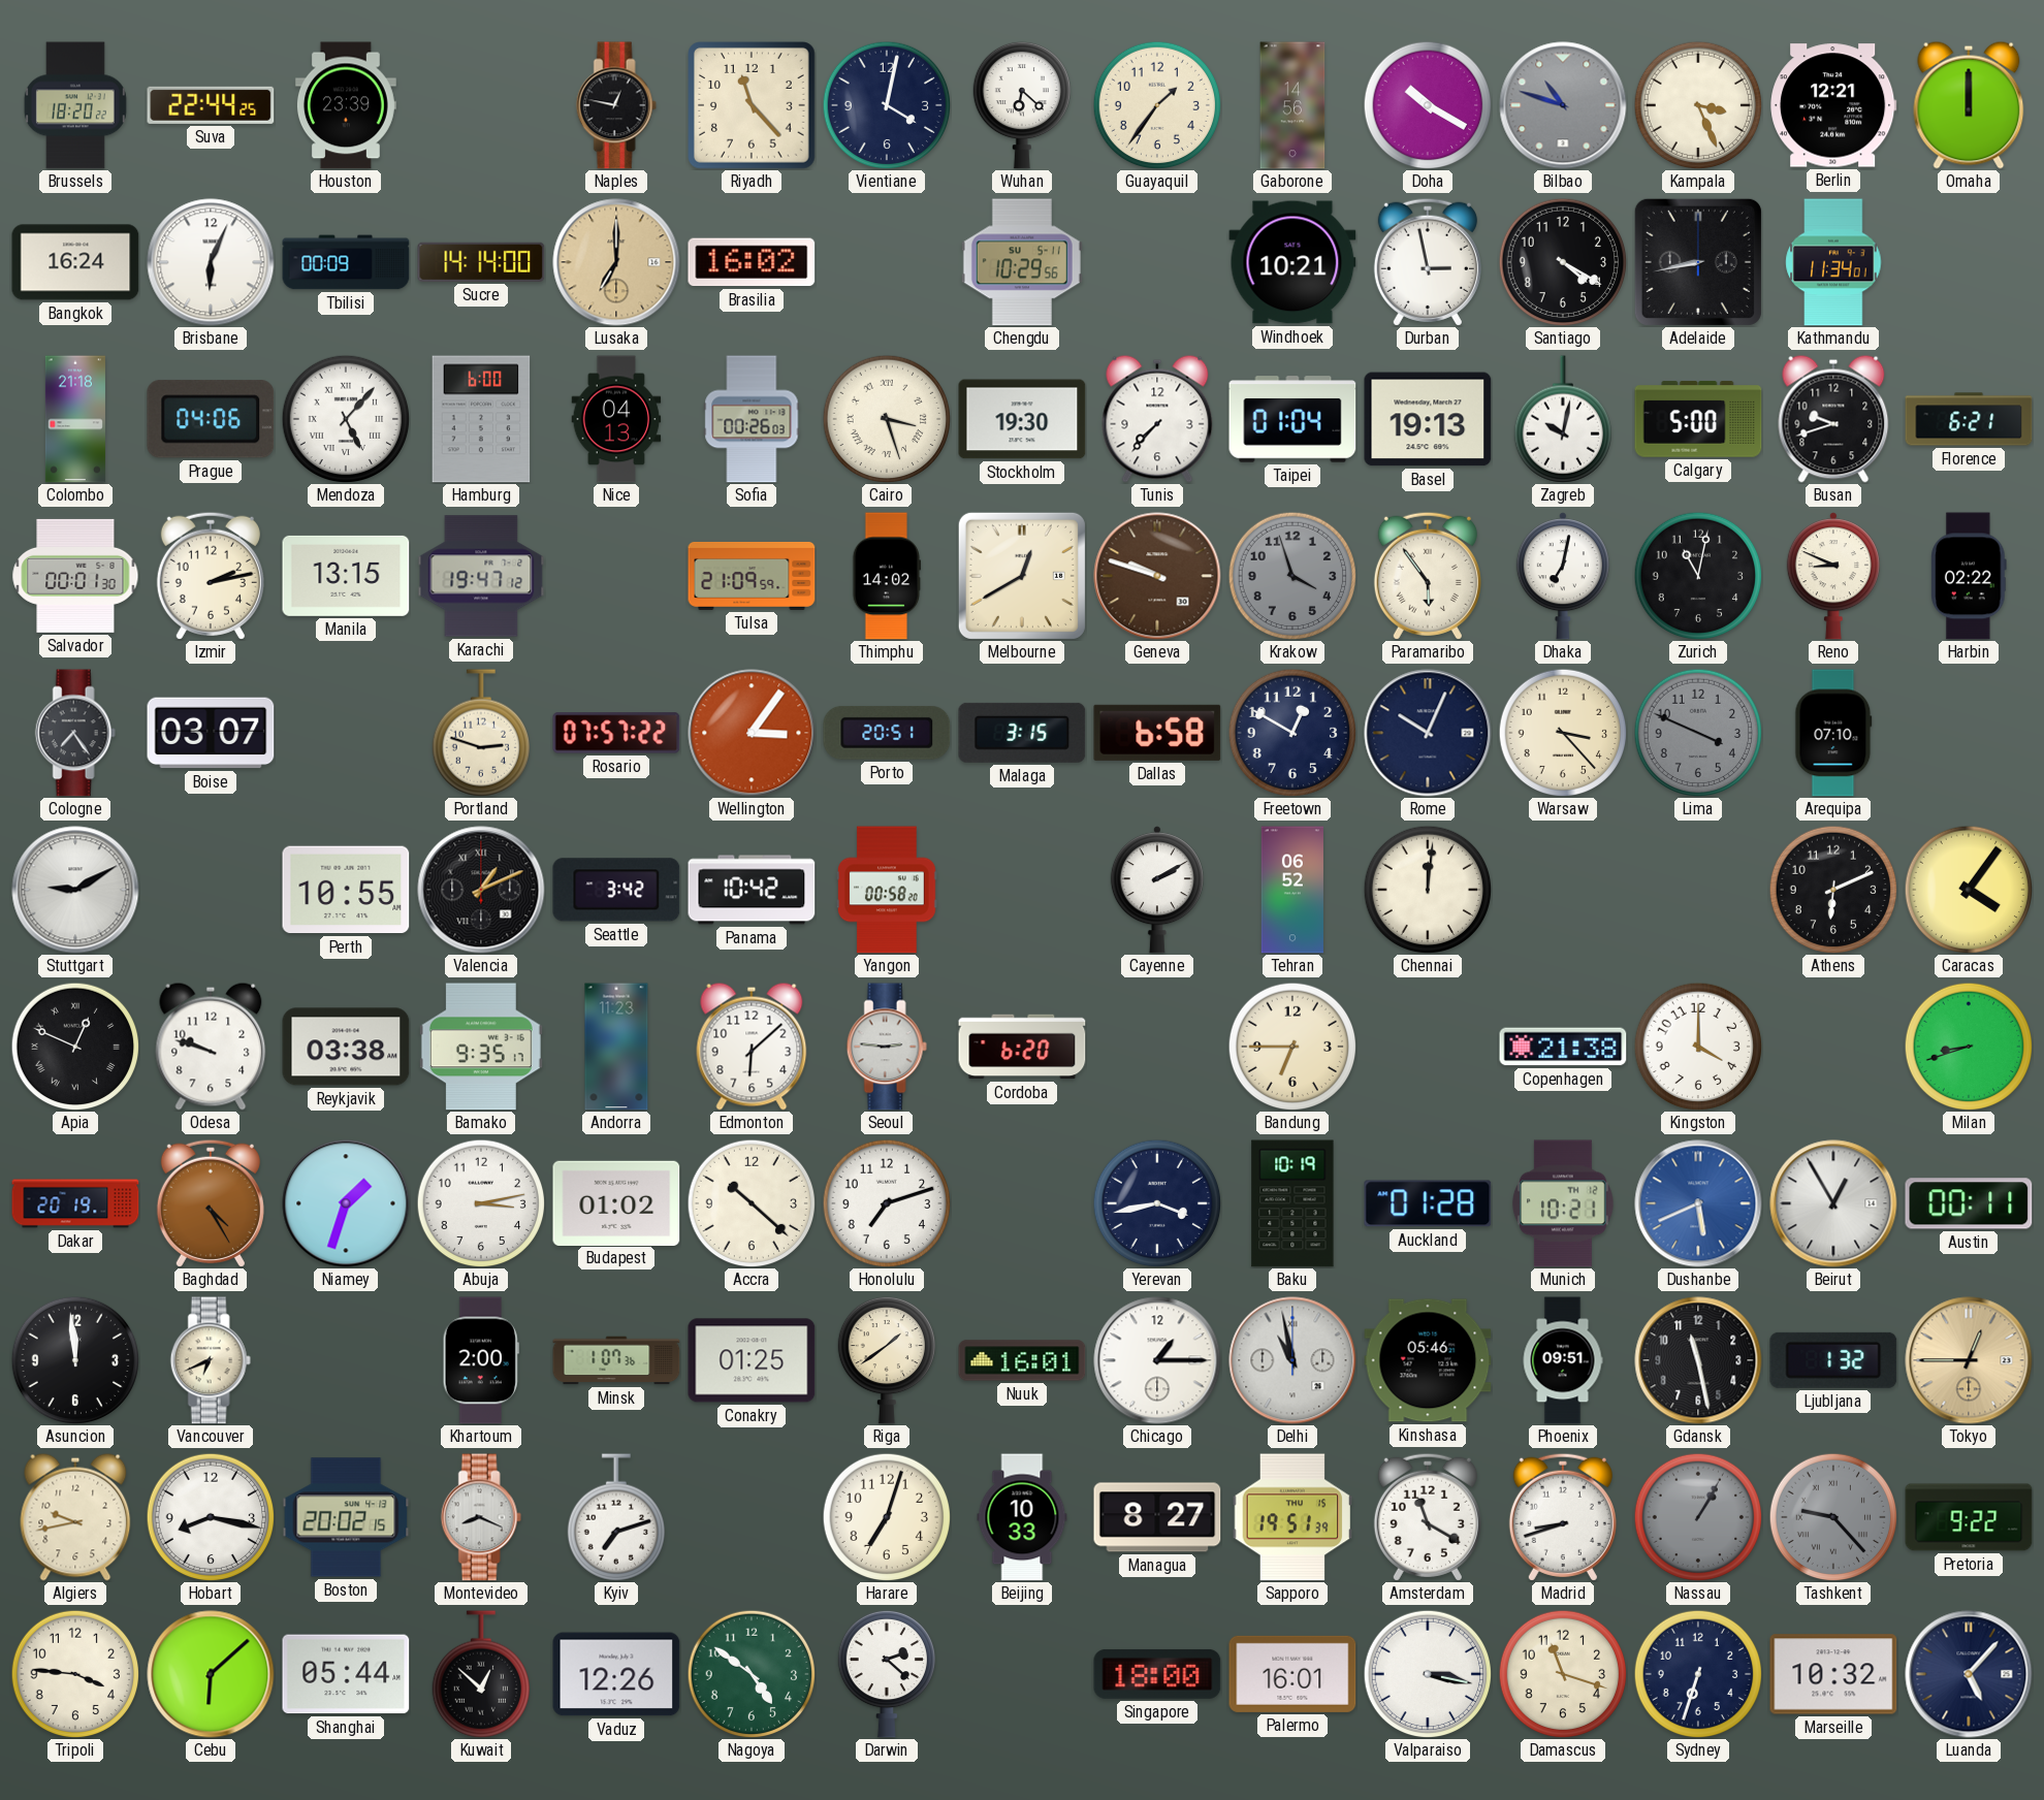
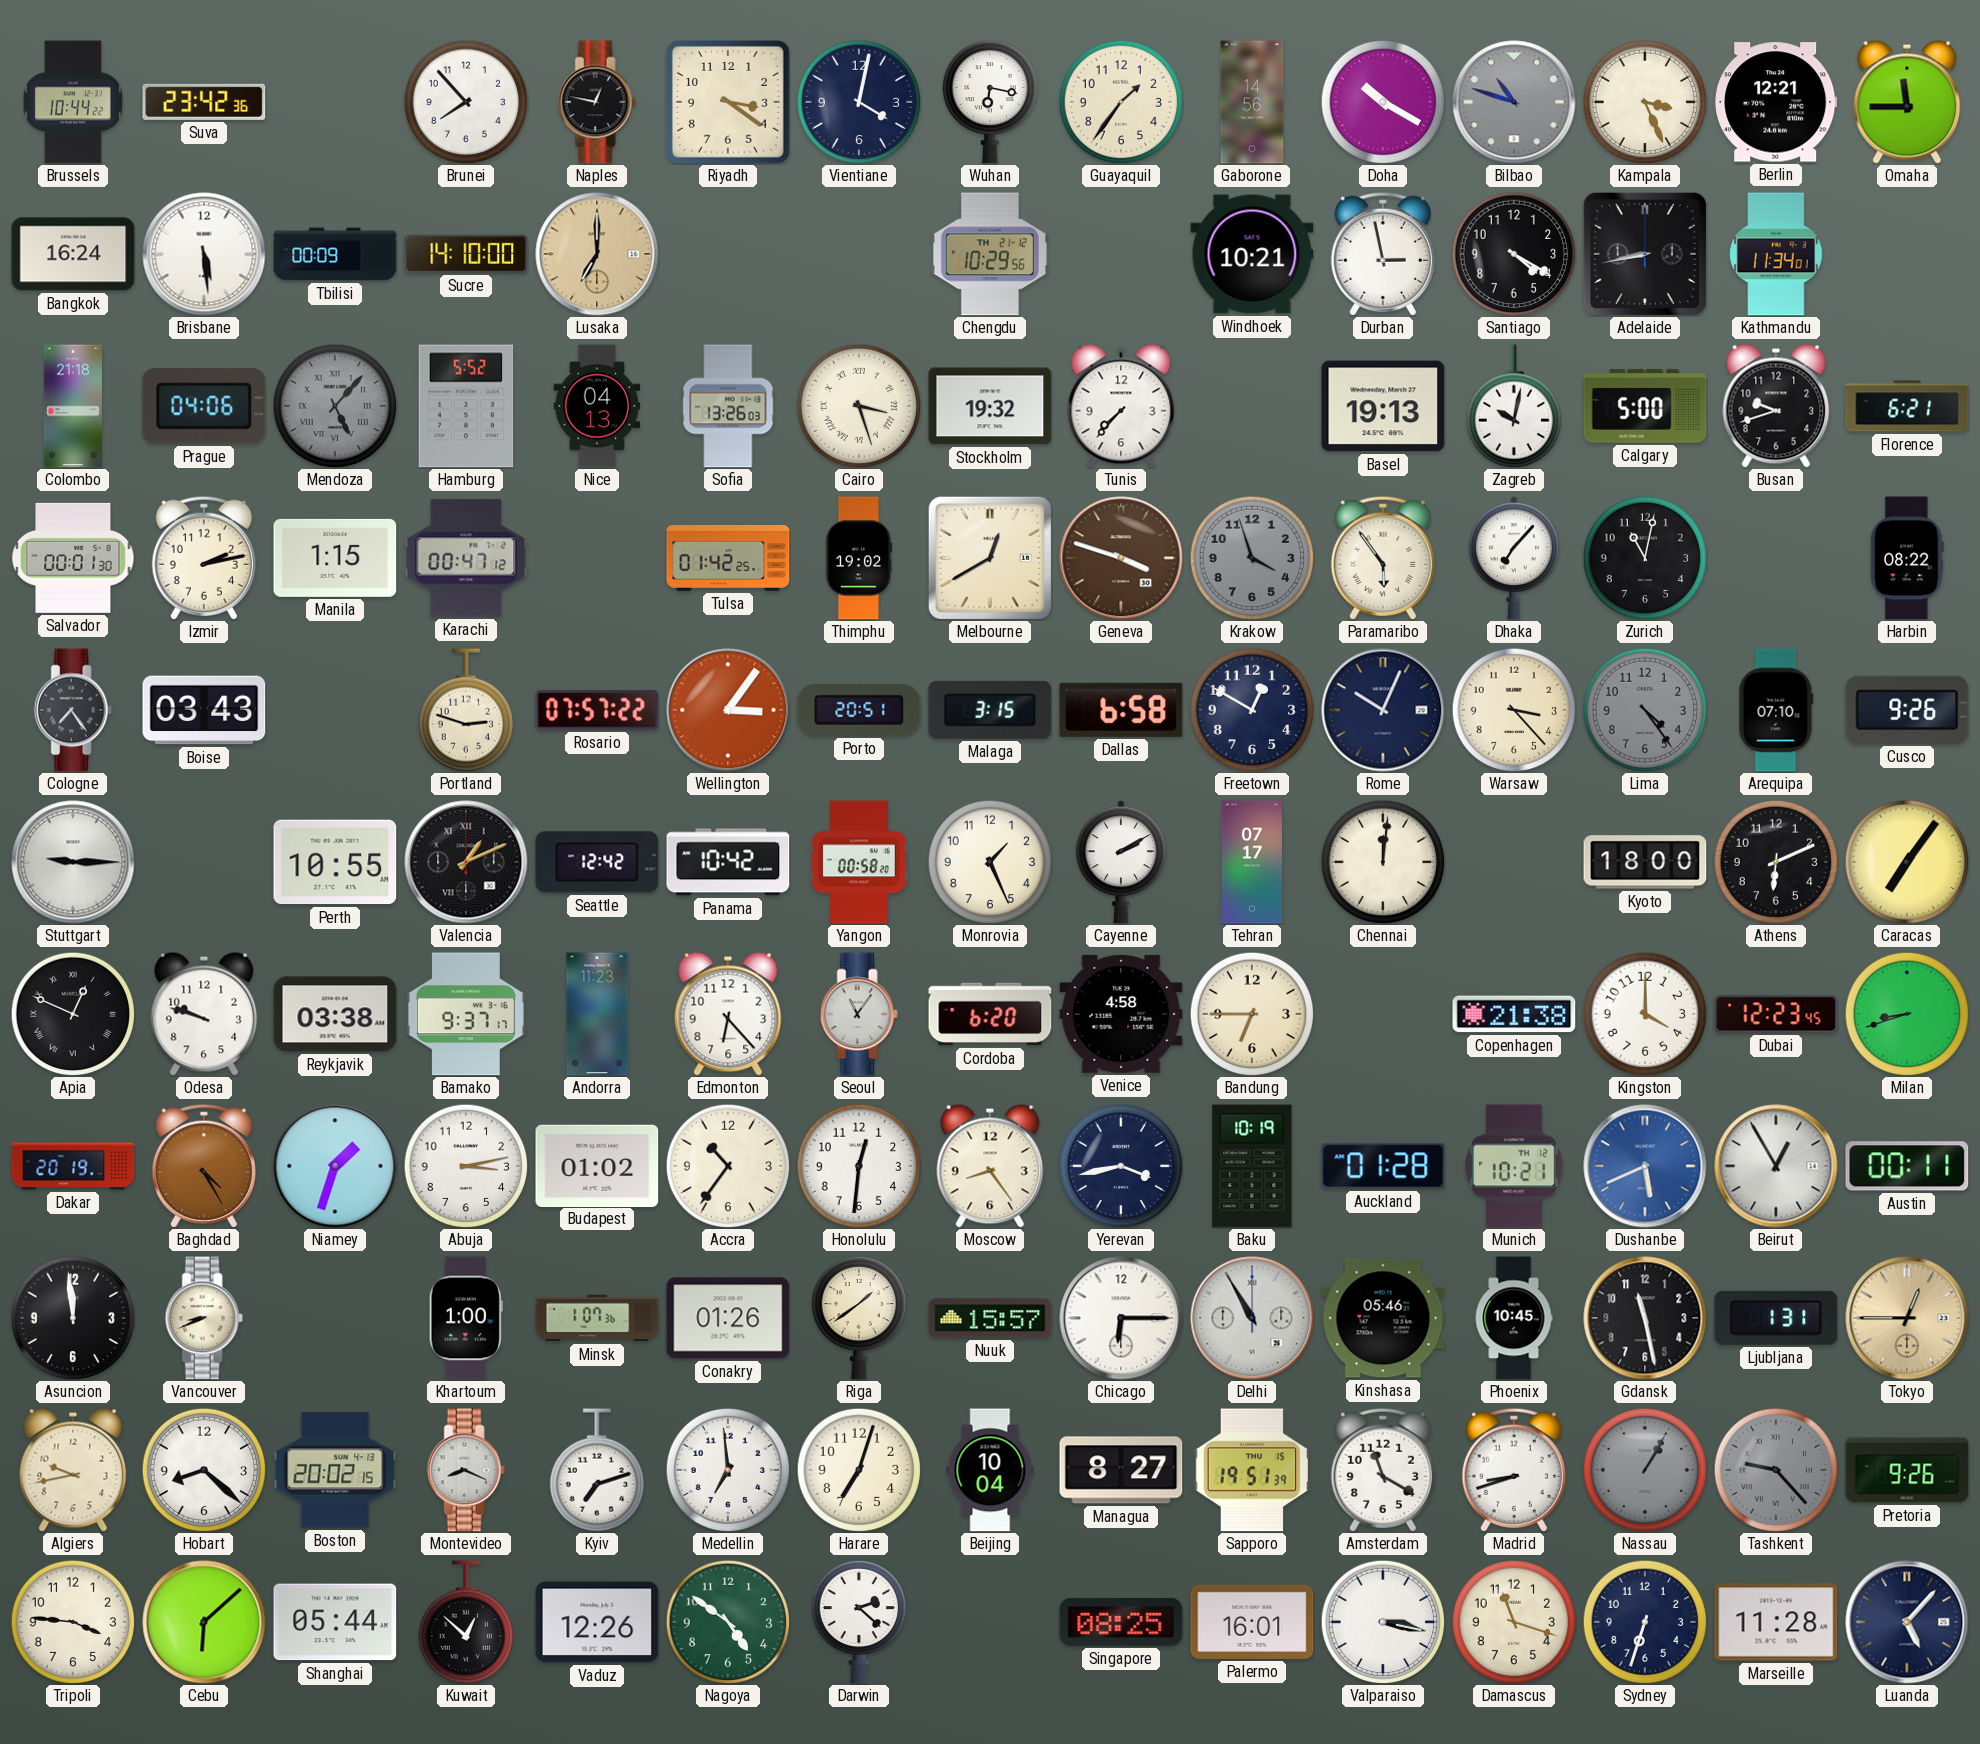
Brussels: 18:20 -> 10:44
Suva: 22:44 -> 23:42
Houston: 23:39 -> none
Brunei: none -> 7:53
Riyadh: 11:23 -> 3:21
Wuhan: 6:22 -> 6:17
Omaha: 12:00 -> 11:45
Brisbane: 6:04 -> 5:29
Sucre: 14:14 -> 14:10
Brasilia: 16:02 -> none
Chengdu date: SU 5-11 -> TH 21-12
Mendoza dial: white -> grey
Hamburg: 6:00 -> 5:52
Sofia: 00:26 -> 13:26
Stockholm: 19:30 -> 19:32
Taipei: 01:04 -> none
Manila: 13:15 -> 1:15
Karachi: 19:47 -> 00:47
Tulsa: 21:09 -> 01:42
Thimphu: 14:02 -> 19:02
Geneva: 9:48 -> 3:48
Dhaka: 7:02 -> 7:07
Reno: 8:49 -> none
Harbin: 02:22 -> 08:22
Boise: 03:07 -> 03:43
Lima: 3:49 -> 4:24
Cusco: none -> 9:26
Stuttgart: 9:10 -> 9:15
Seattle: 3:42 -> 12:42
Monrovia: none -> 1:26
Tehran: 06:52 -> 07:17
Kyoto: none -> 18:00
Caracas: 4:06 -> 7:06
Bamako: 9:35 -> 9:37
Edmonton: 6:08 -> 6:23
Seoul: 2:46 -> 11:06
Venice: none -> 4:58
Dubai: none -> 12:23
Accra: 10:22 -> 10:36
Honolulu: 7:12 -> 12:31
Moscow: none -> 8:24
Vancouver: 6:41 -> 8:41
Khartoum: 2:00 -> 1:00
Conakry: 01:25 -> 01:26
Nuuk: 16:01 -> 15:57
Chicago: 1:15 -> 6:15
Delhi: 10:58 -> 10:55
Phoenix: 09:51 -> 10:45
Ljubljana: 1:32 -> 1:31
Hobart: 8:17 -> 8:22
Medellin: none -> 6:59
Beijing: 10:33 -> 10:04
Pretoria: 9:22 -> 9:26
Singapore: 18:00 -> 08:25
Marseille: 10:32 -> 11:28
